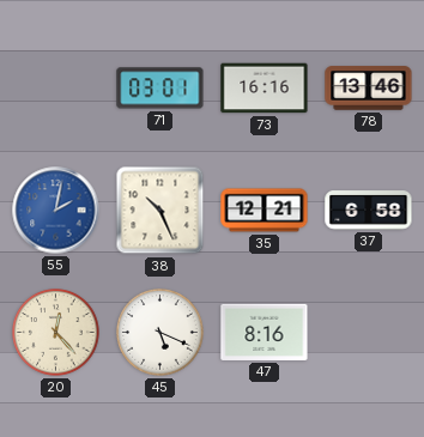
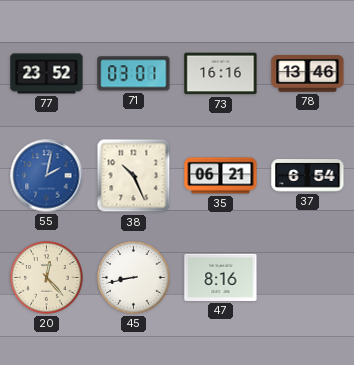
77: none -> 23:52
35: 12:21 -> 06:21
37: 6:58 -> 6:54
45: 5:19 -> 8:43
